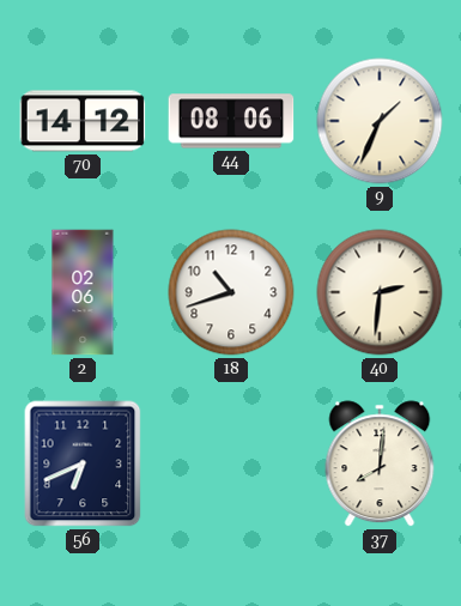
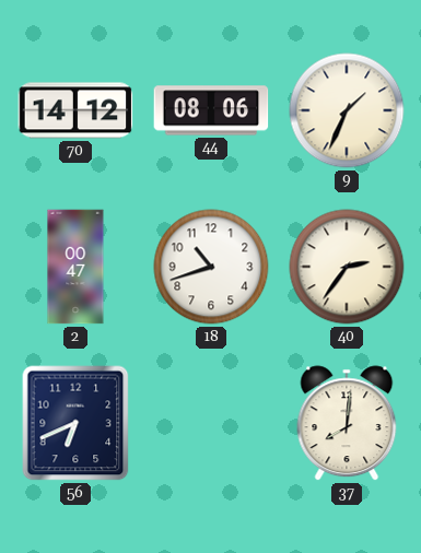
2: 02:06 -> 00:47
40: 2:31 -> 2:36
